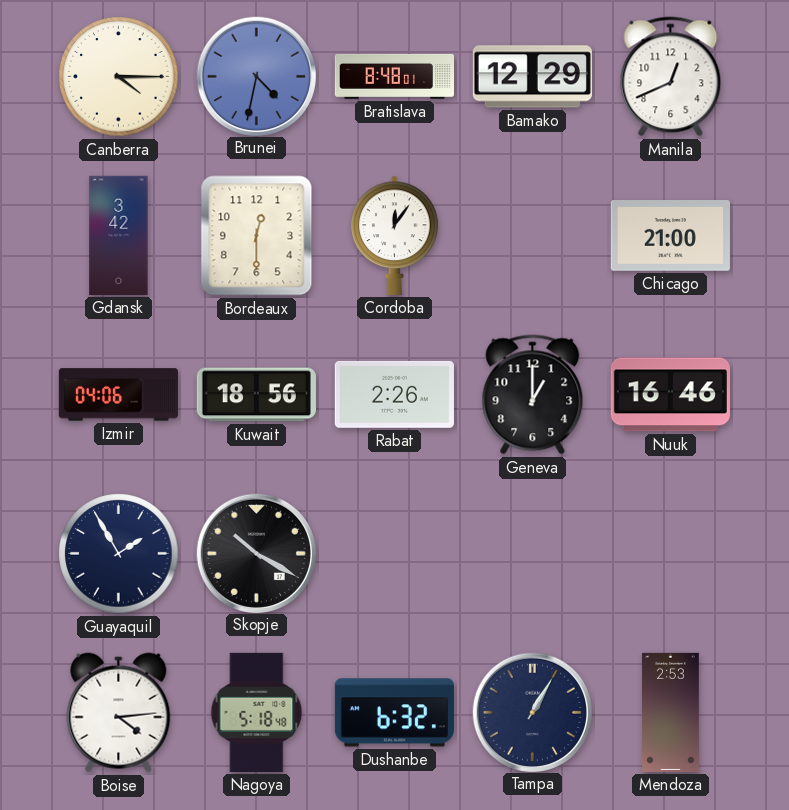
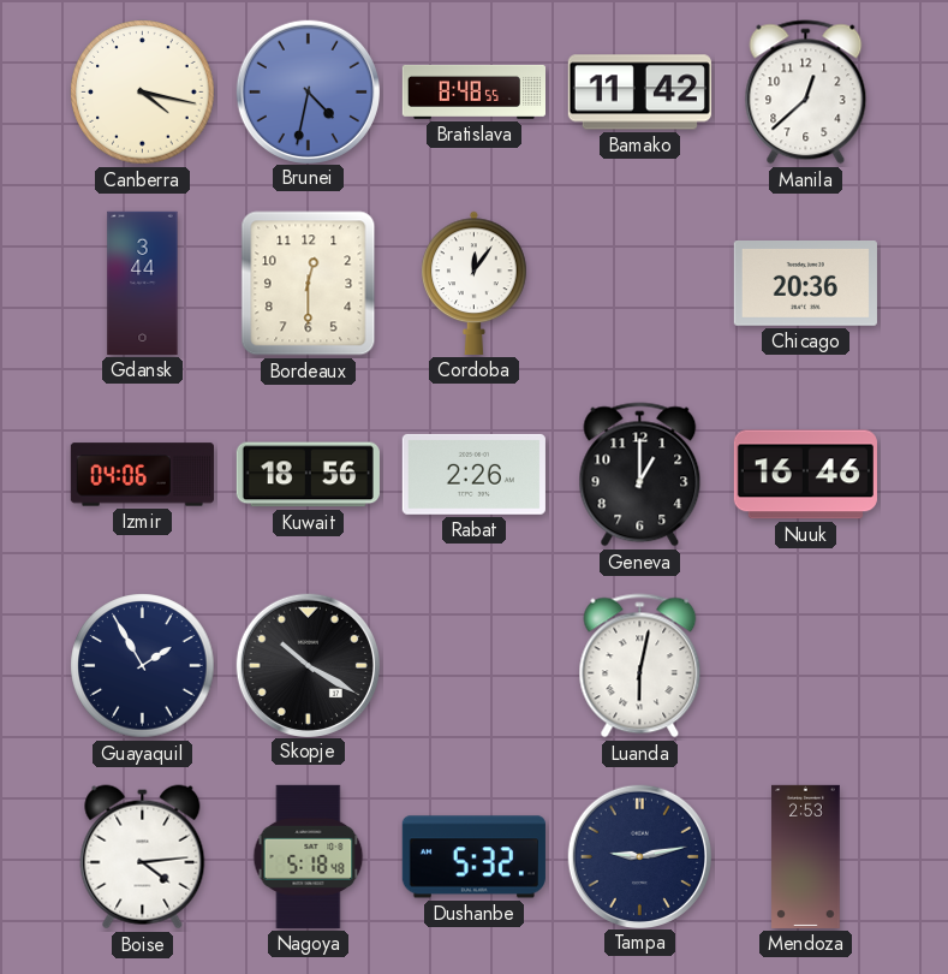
Canberra: 4:15 -> 4:17
Bratislava: 8:48:01 -> 8:48:55
Bamako: 12:29 -> 11:42
Manila: 12:41 -> 12:38
Gdansk: 3:42 -> 3:44
Chicago: 21:00 -> 20:36
Luanda: none -> 6:02
Dushanbe: 6:32 -> 5:32
Tampa: 1:05 -> 9:13
